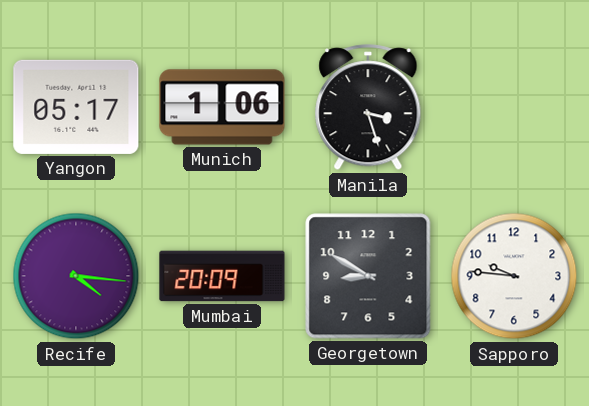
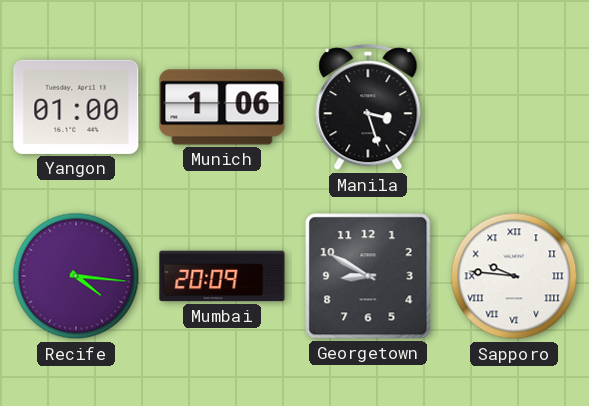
Yangon: 05:17 -> 01:00
Sapporo numerals: Arabic -> Roman
